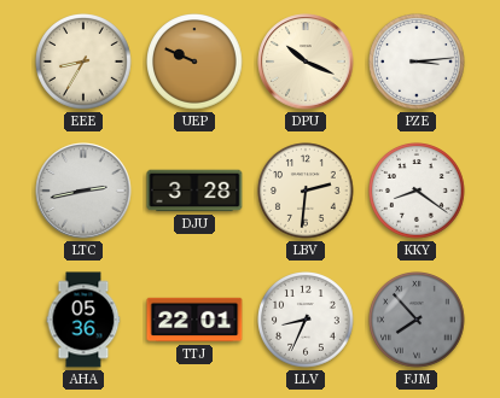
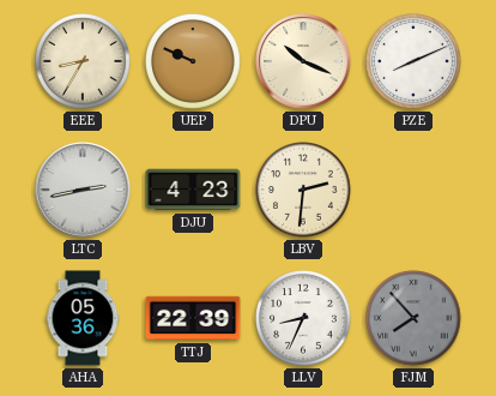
PZE: 3:14 -> 8:11
DJU: 3:28 -> 4:23
KKY: 8:21 -> none
TTJ: 22:01 -> 22:39
